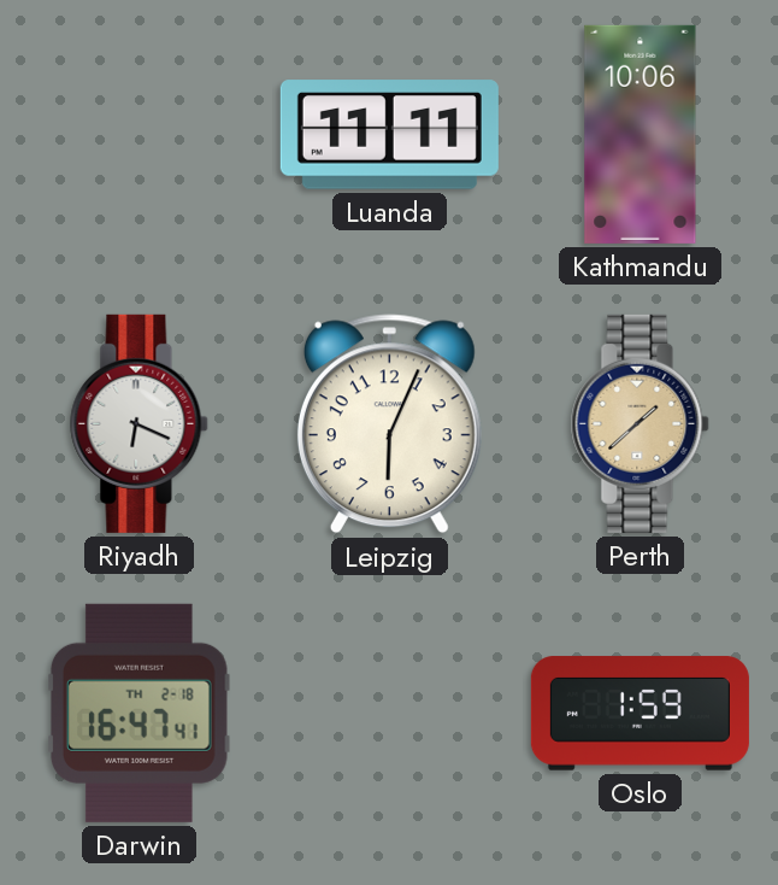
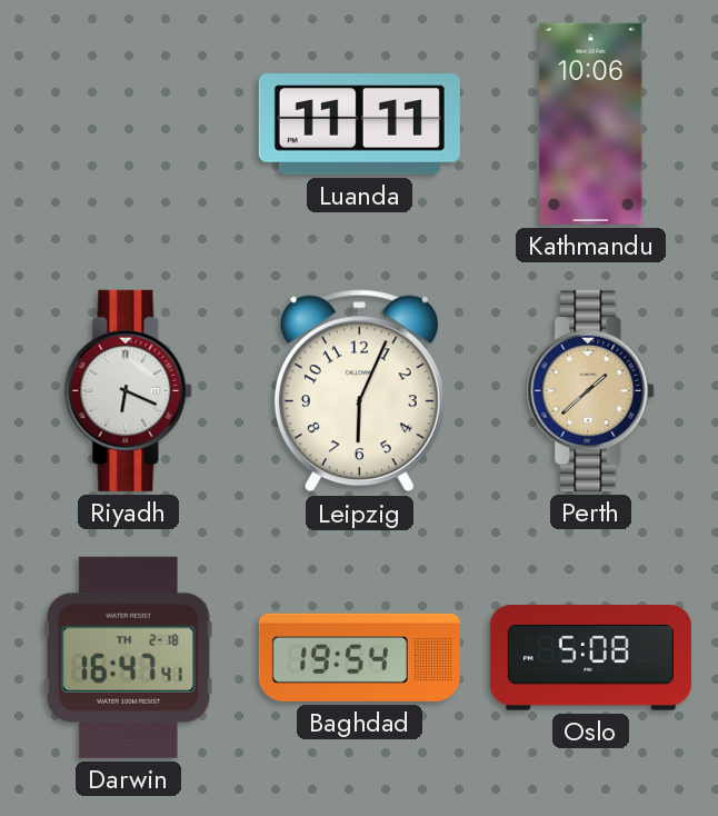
Baghdad: none -> 19:54
Oslo: 1:59 -> 5:08
